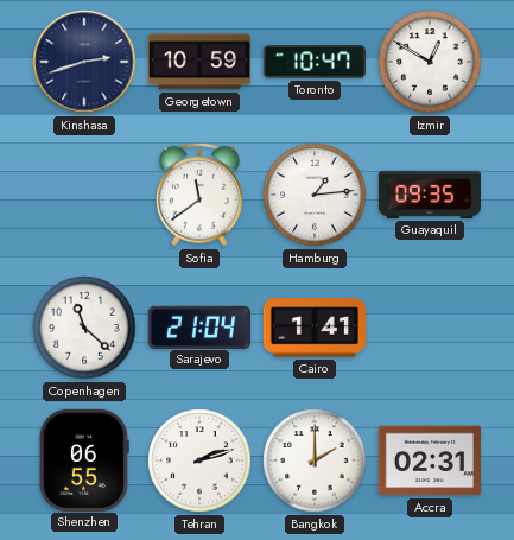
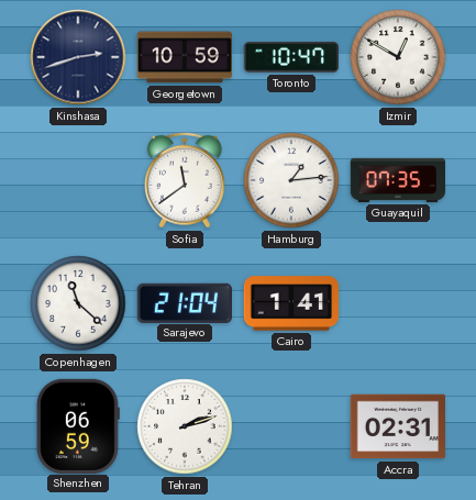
Guayaquil: 09:35 -> 07:35
Shenzhen: 06:55 -> 06:59
Bangkok: 2:00 -> none
